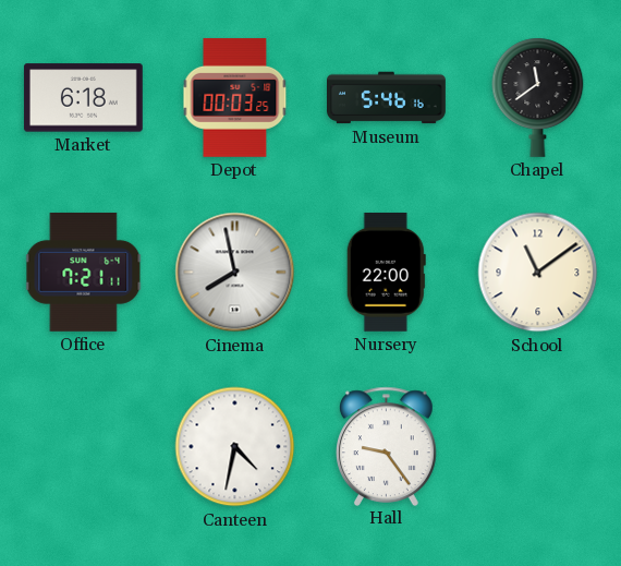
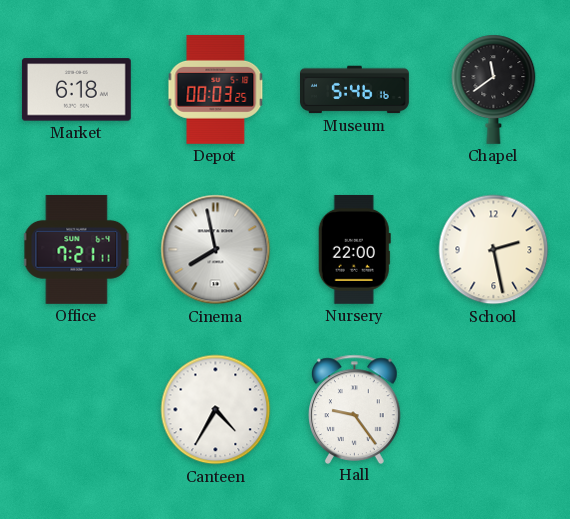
School: 11:09 -> 2:28
Canteen: 4:32 -> 4:35
